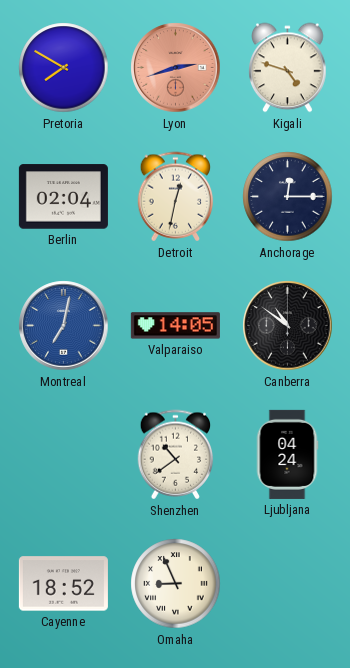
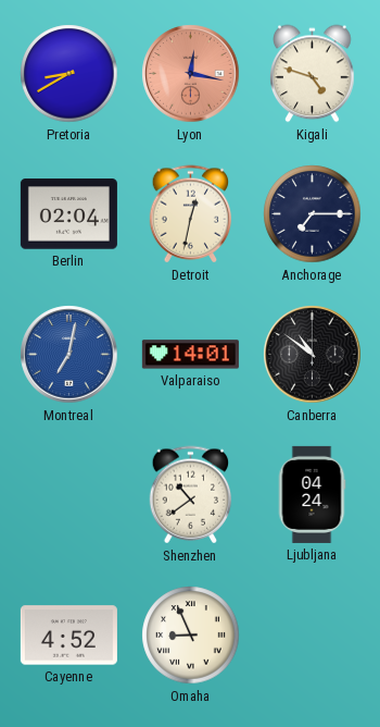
Pretoria: 7:50 -> 8:40
Lyon: 2:42 -> 12:17
Anchorage: 12:15 -> 7:15
Valparaiso: 14:05 -> 14:01
Cayenne: 18:52 -> 4:52
